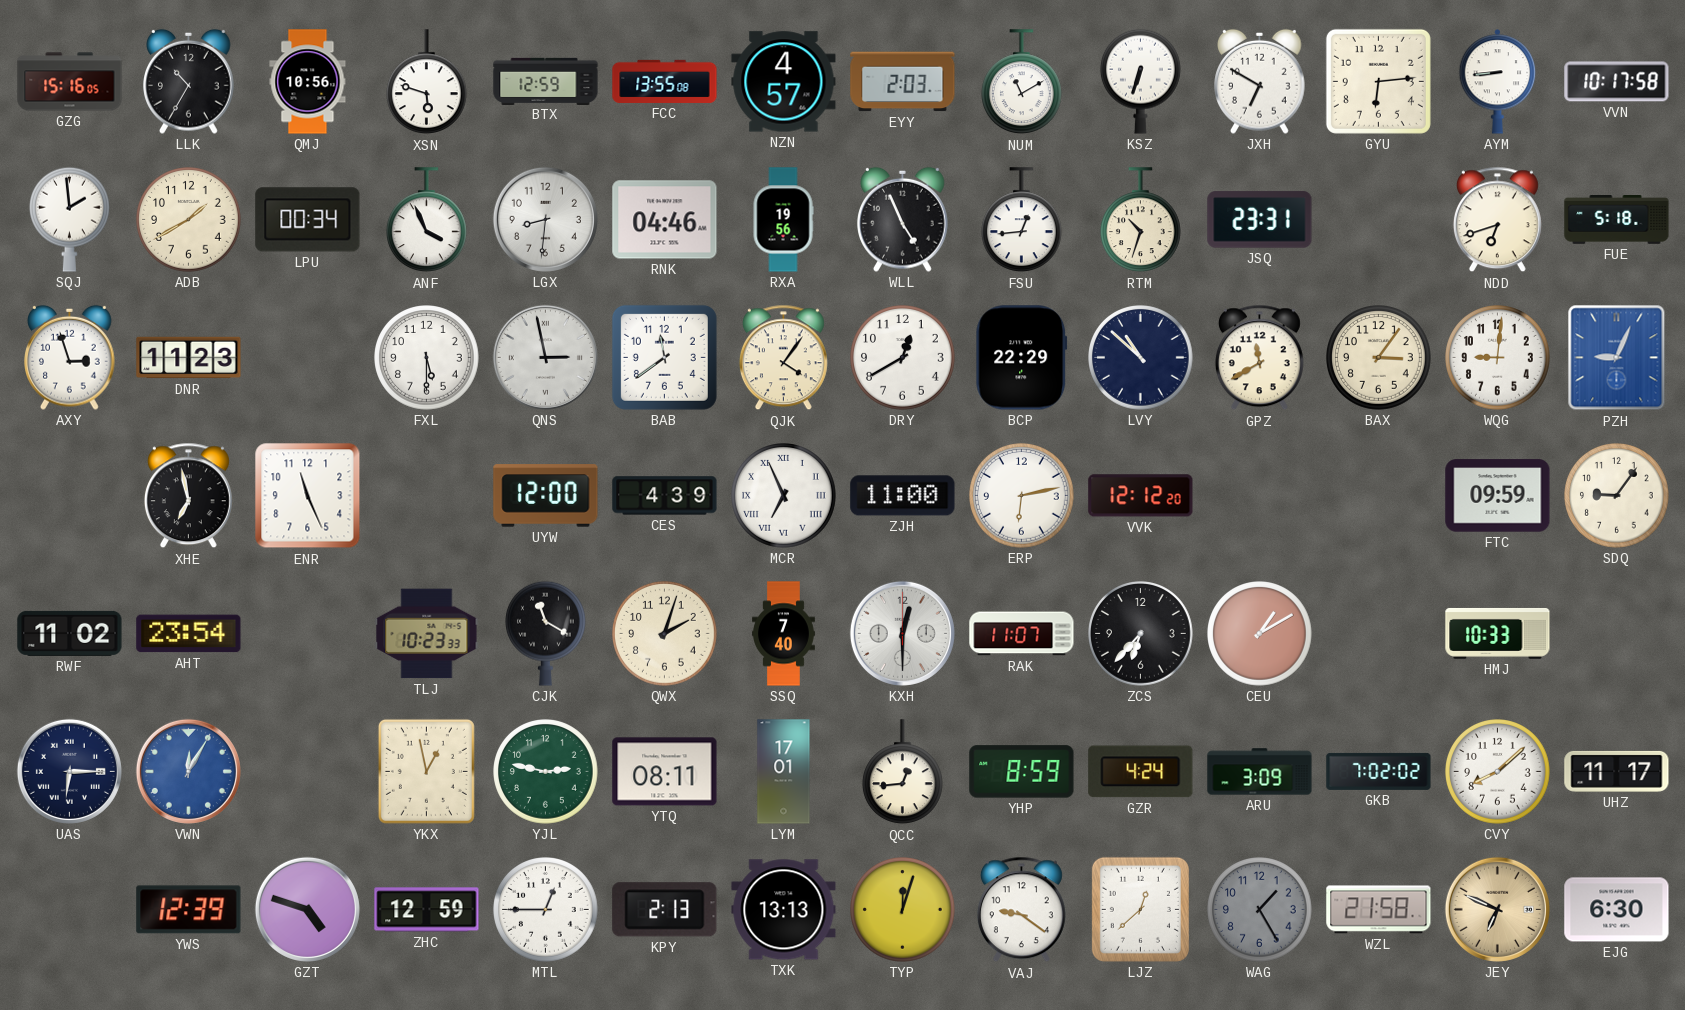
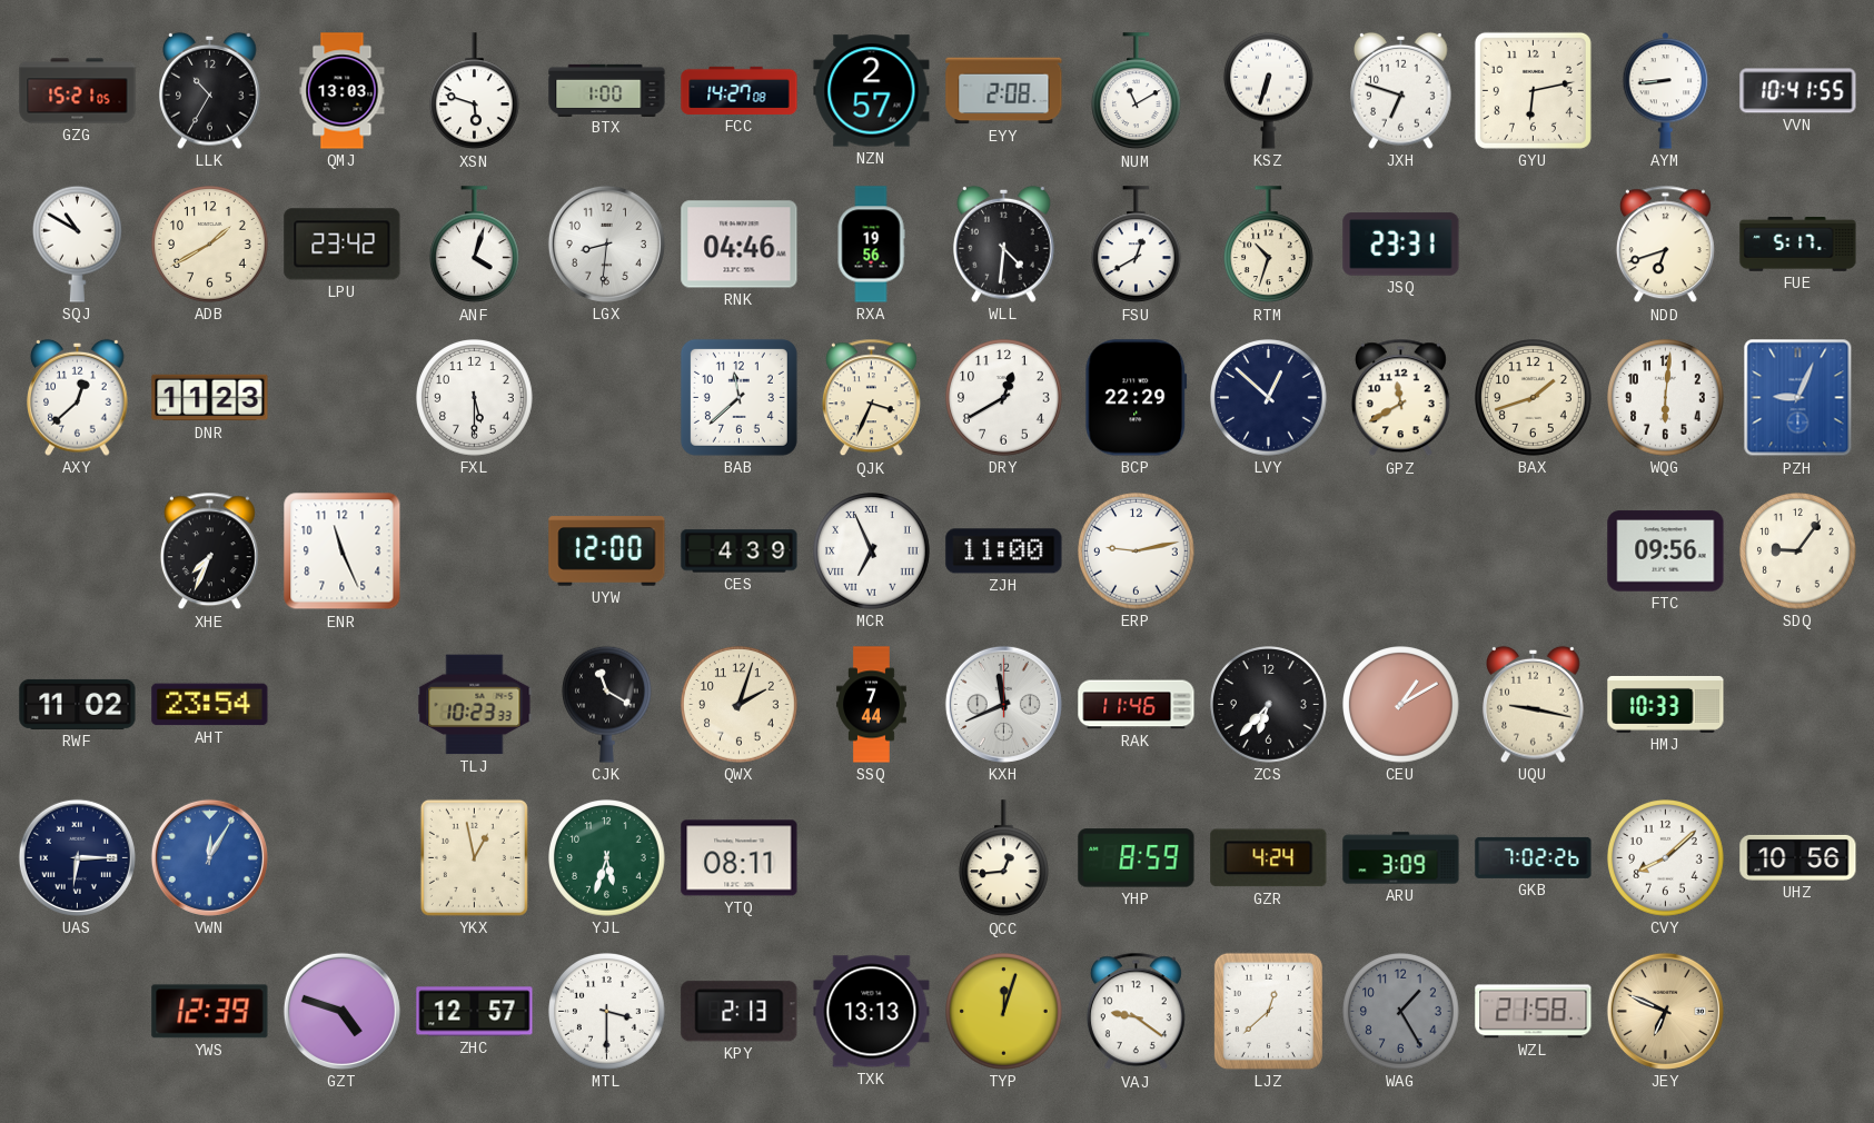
GZG: 15:16 -> 15:21
QMJ: 10:56 -> 13:03
BTX: 12:59 -> 1:00
FCC: 13:55 -> 14:27
NZN: 4:57 -> 2:57
EYY: 2:03 -> 2:08
JXH: 6:50 -> 6:48
GYU: 6:14 -> 6:13
VVN: 10:17 -> 10:41
SQJ: 1:59 -> 10:50
LPU: 00:34 -> 23:42
ANF: 3:56 -> 4:03
WLL: 4:56 -> 4:31
FSU: 12:44 -> 12:40
FUE: 5:18 -> 5:17
AXY: 2:57 -> 12:38
QNS: 2:58 -> none
BAB: 11:39 -> 11:38
QJK: 4:06 -> 3:34
LVY: 10:52 -> 12:52
BAX: 3:06 -> 1:42
WQG: 9:01 -> 6:01
XHE: 6:58 -> 7:34
ERP: 6:13 -> 9:13
VVK: 12:12 -> none
FTC: 09:59 -> 09:56
SSQ: 7:40 -> 7:44
KXH: 12:30 -> 11:41
RAK: 11:07 -> 11:46
UQU: none -> 9:17
YJL: 2:47 -> 5:33
LYM: 17:01 -> none
GKB: 7:02:02 -> 7:02:26
UHZ: 11:17 -> 10:56
ZHC: 12:59 -> 12:57
MTL: 12:45 -> 3:30
EJG: 6:30 -> none
